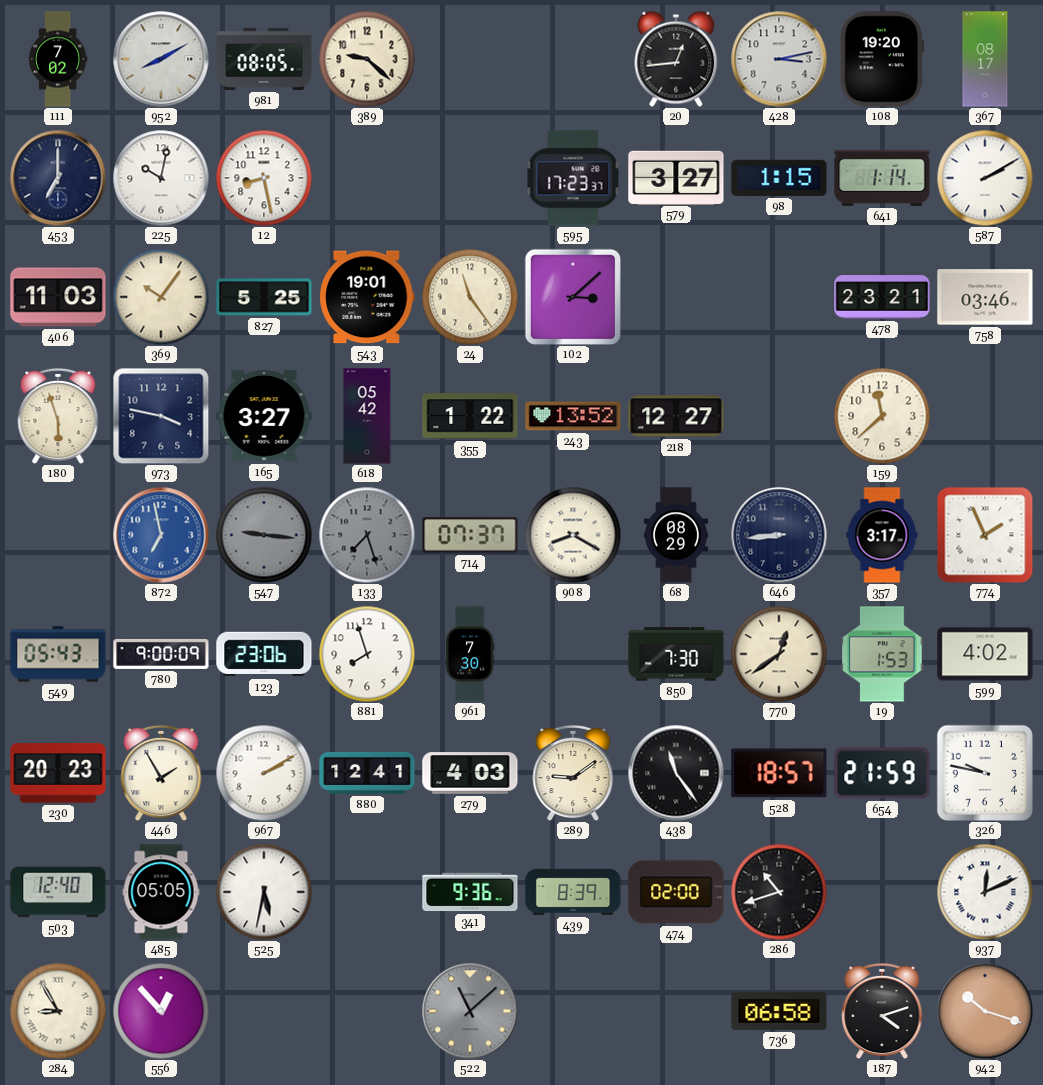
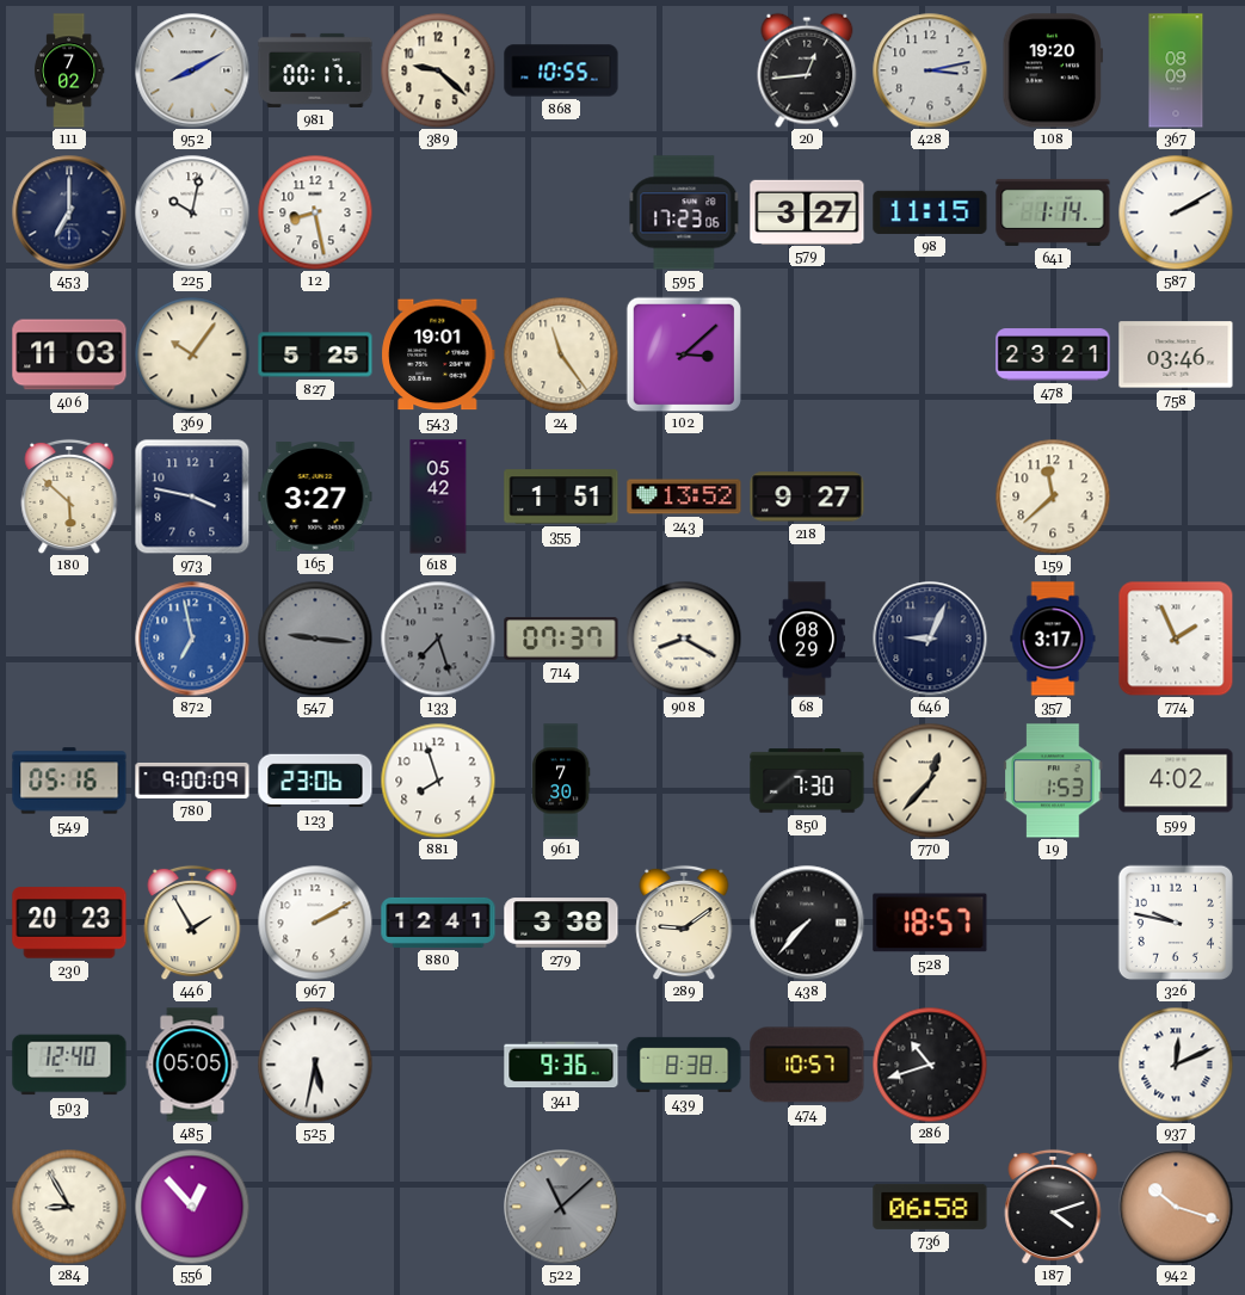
981: 08:05 -> 00:17
868: none -> 10:55
367: 08:17 -> 08:09
595: 17:23:37 -> 17:23:06
98: 1:15 -> 11:15
180: 5:57 -> 5:52
355: 1:22 -> 1:51
218: 12:27 -> 9:27
646: 8:44 -> 9:04
549: 05:43 -> 05:16
770: 12:39 -> 12:37
279: 4:03 -> 3:38
438: 11:24 -> 7:37
654: 21:59 -> none
439: 8:39 -> 8:38
474: 02:00 -> 10:57
